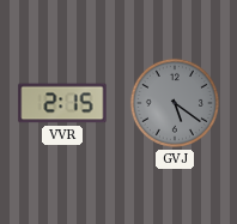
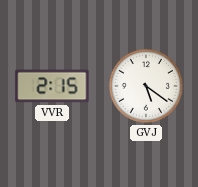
GVJ dial: grey -> white
